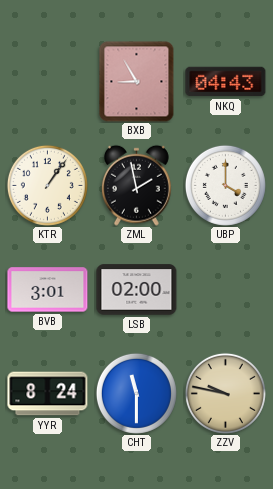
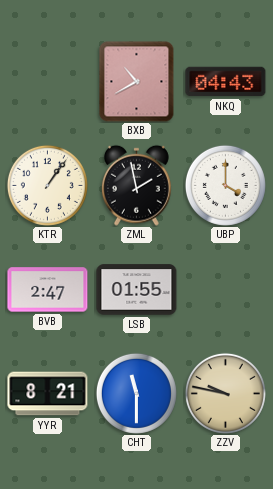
BXB: 8:55 -> 10:40
BVB: 3:01 -> 2:47
LSB: 02:00 -> 01:55
YYR: 8:24 -> 8:21
